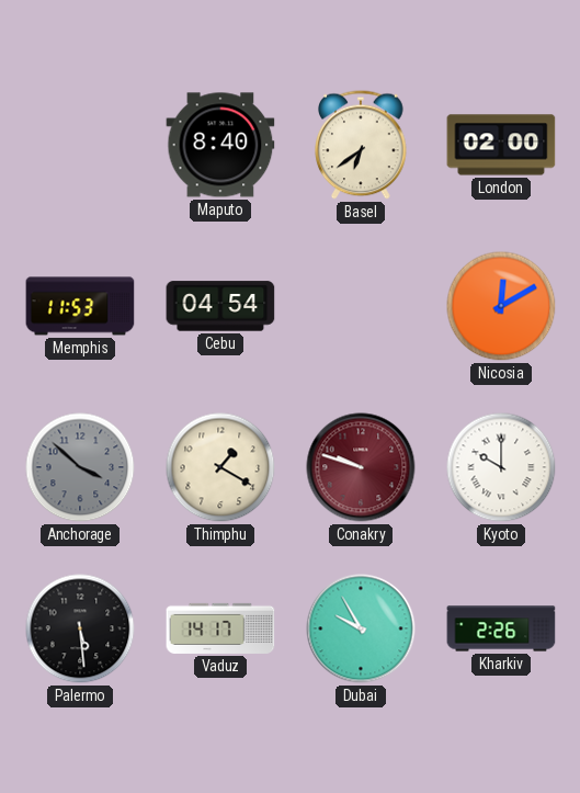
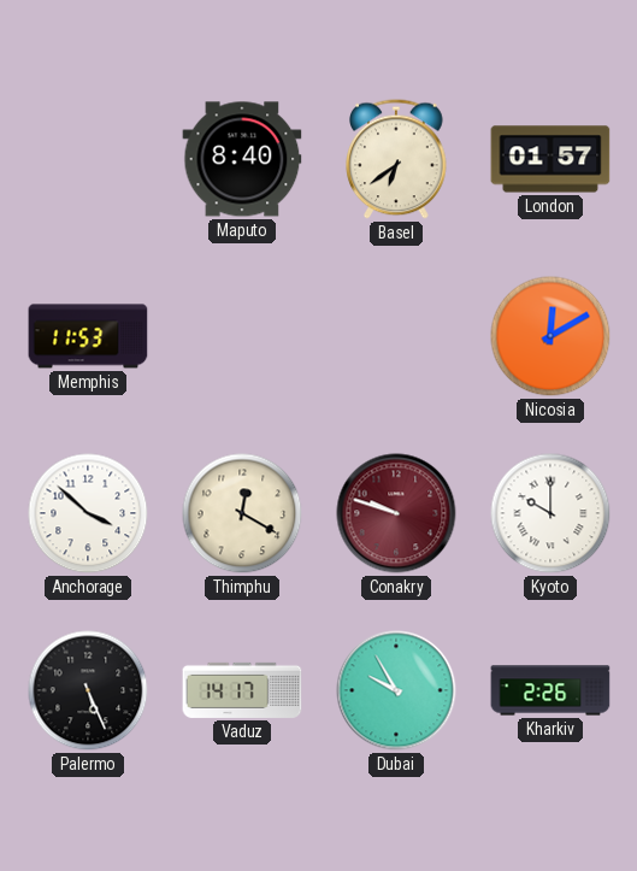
London: 02:00 -> 01:57
Cebu: 04:54 -> none
Anchorage dial: grey -> white
Thimphu: 1:20 -> 12:20
Palermo: 5:29 -> 5:26
